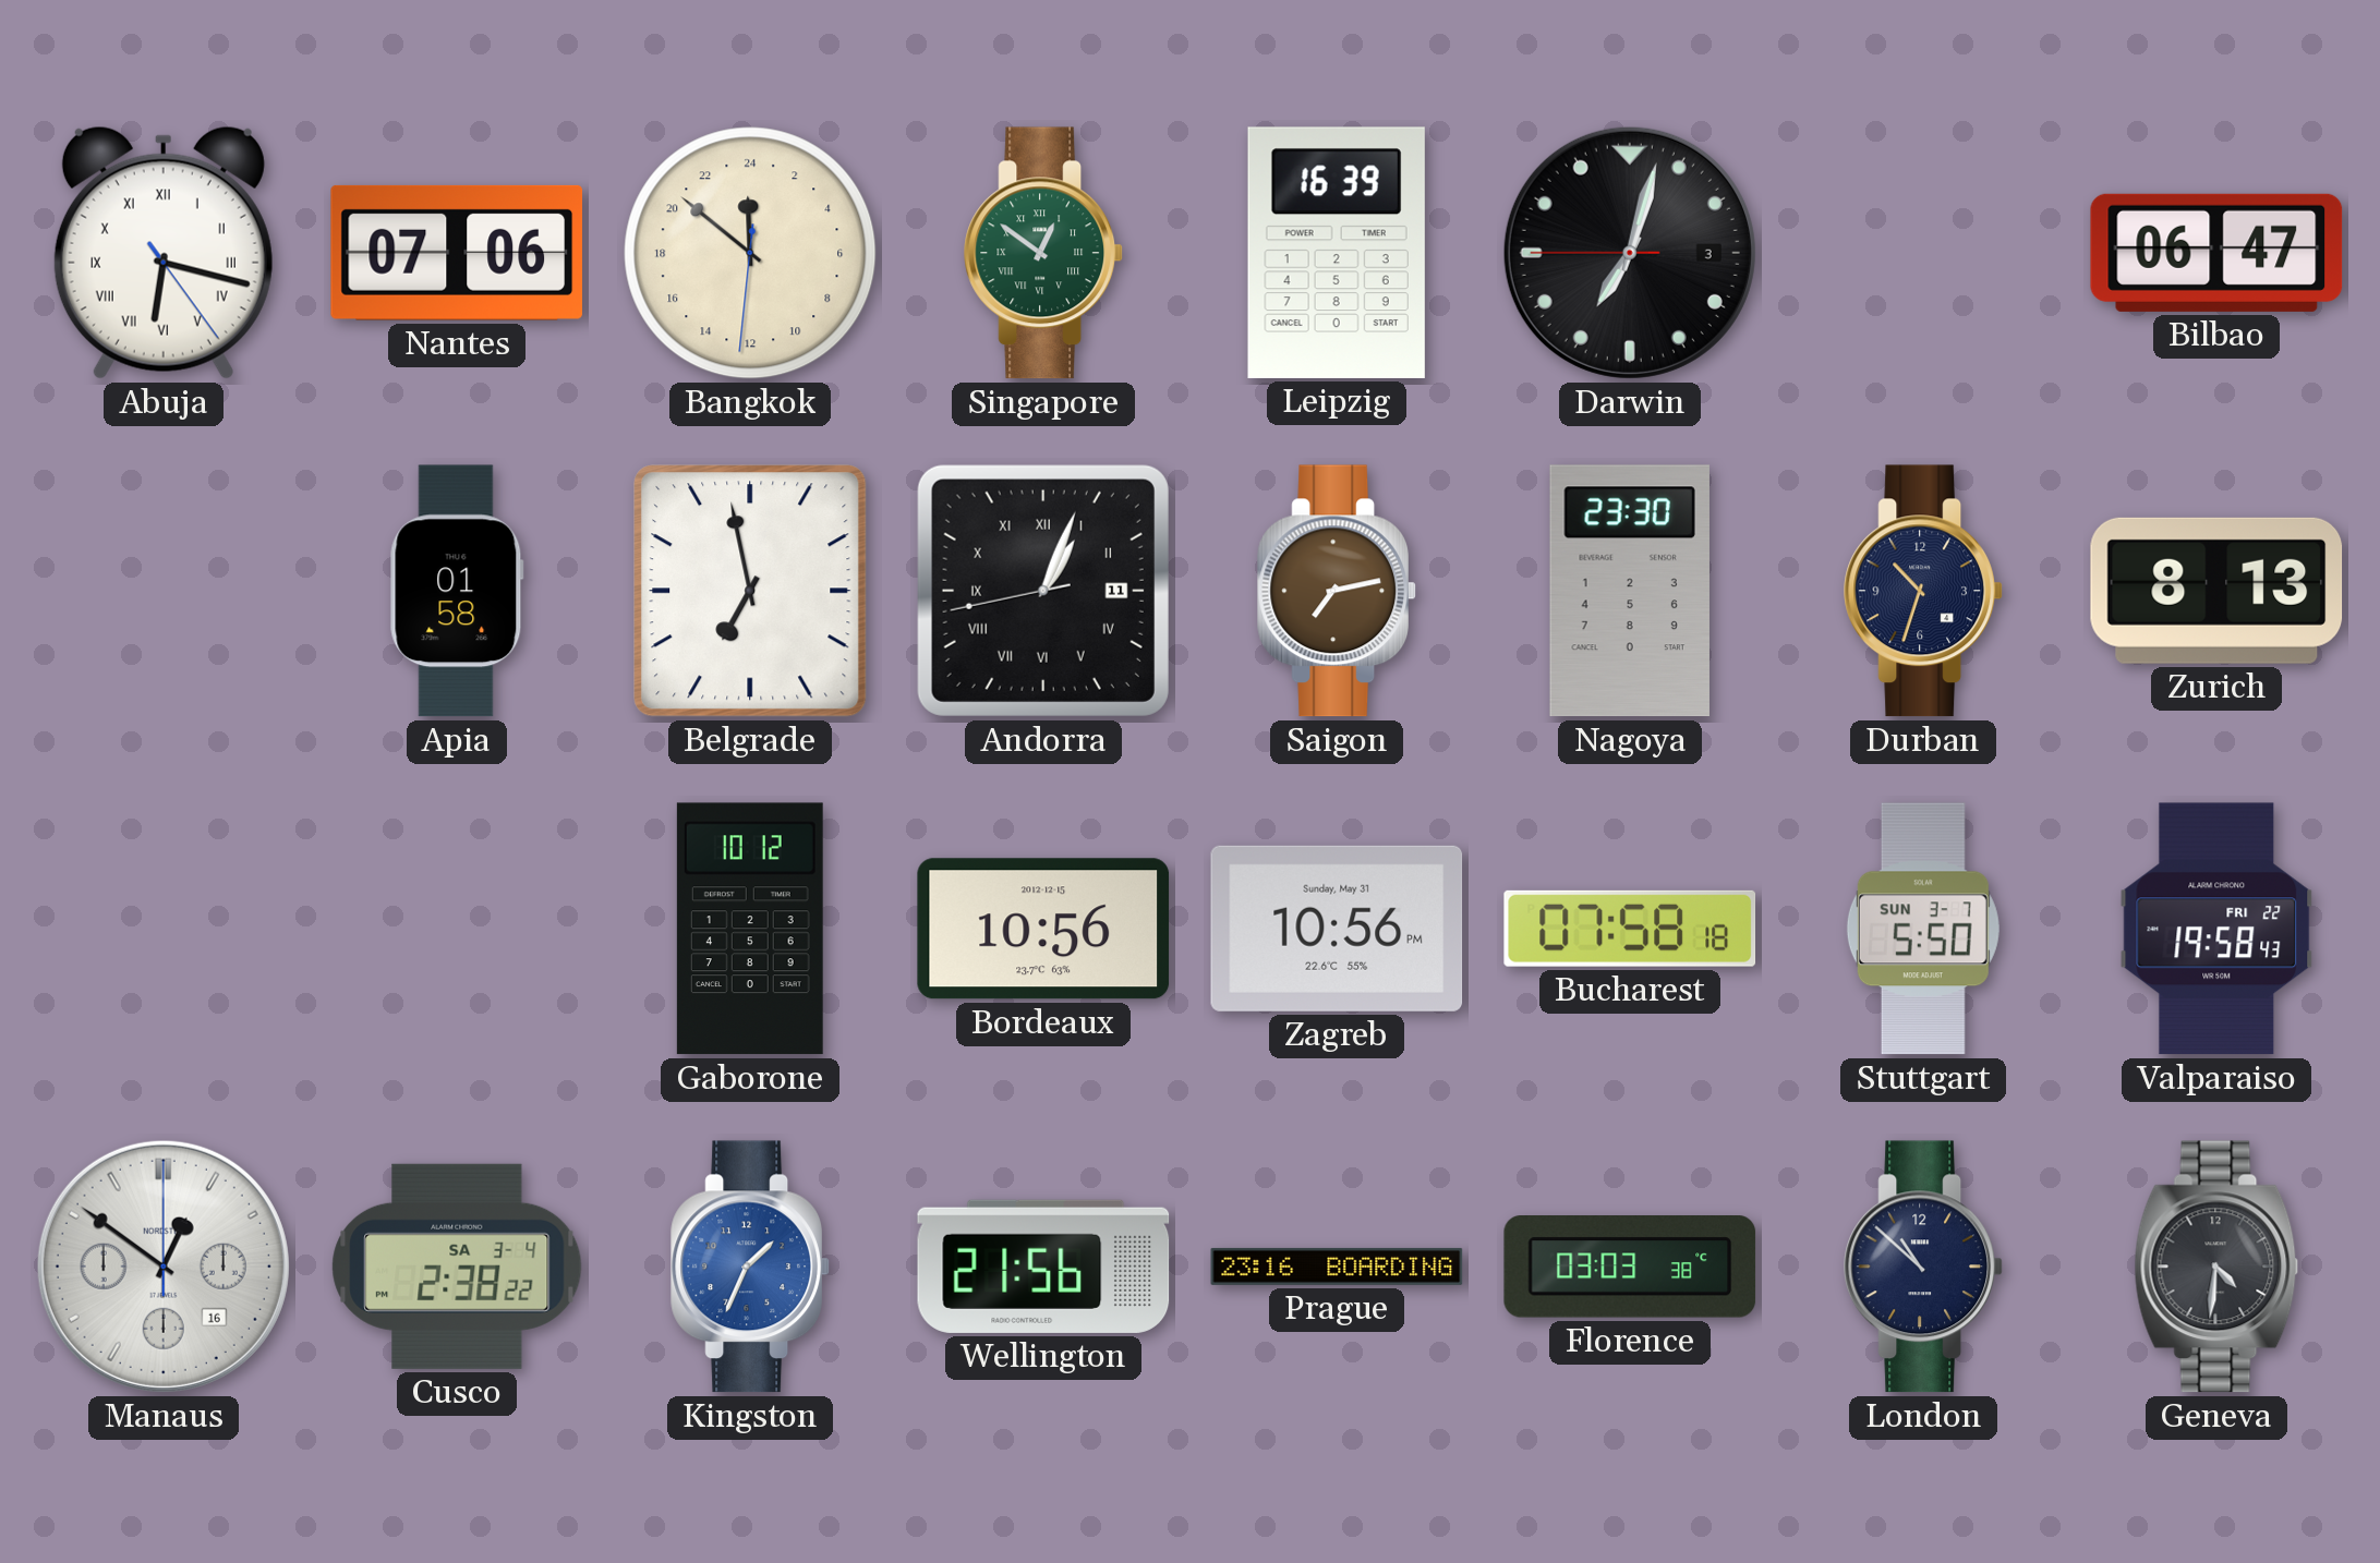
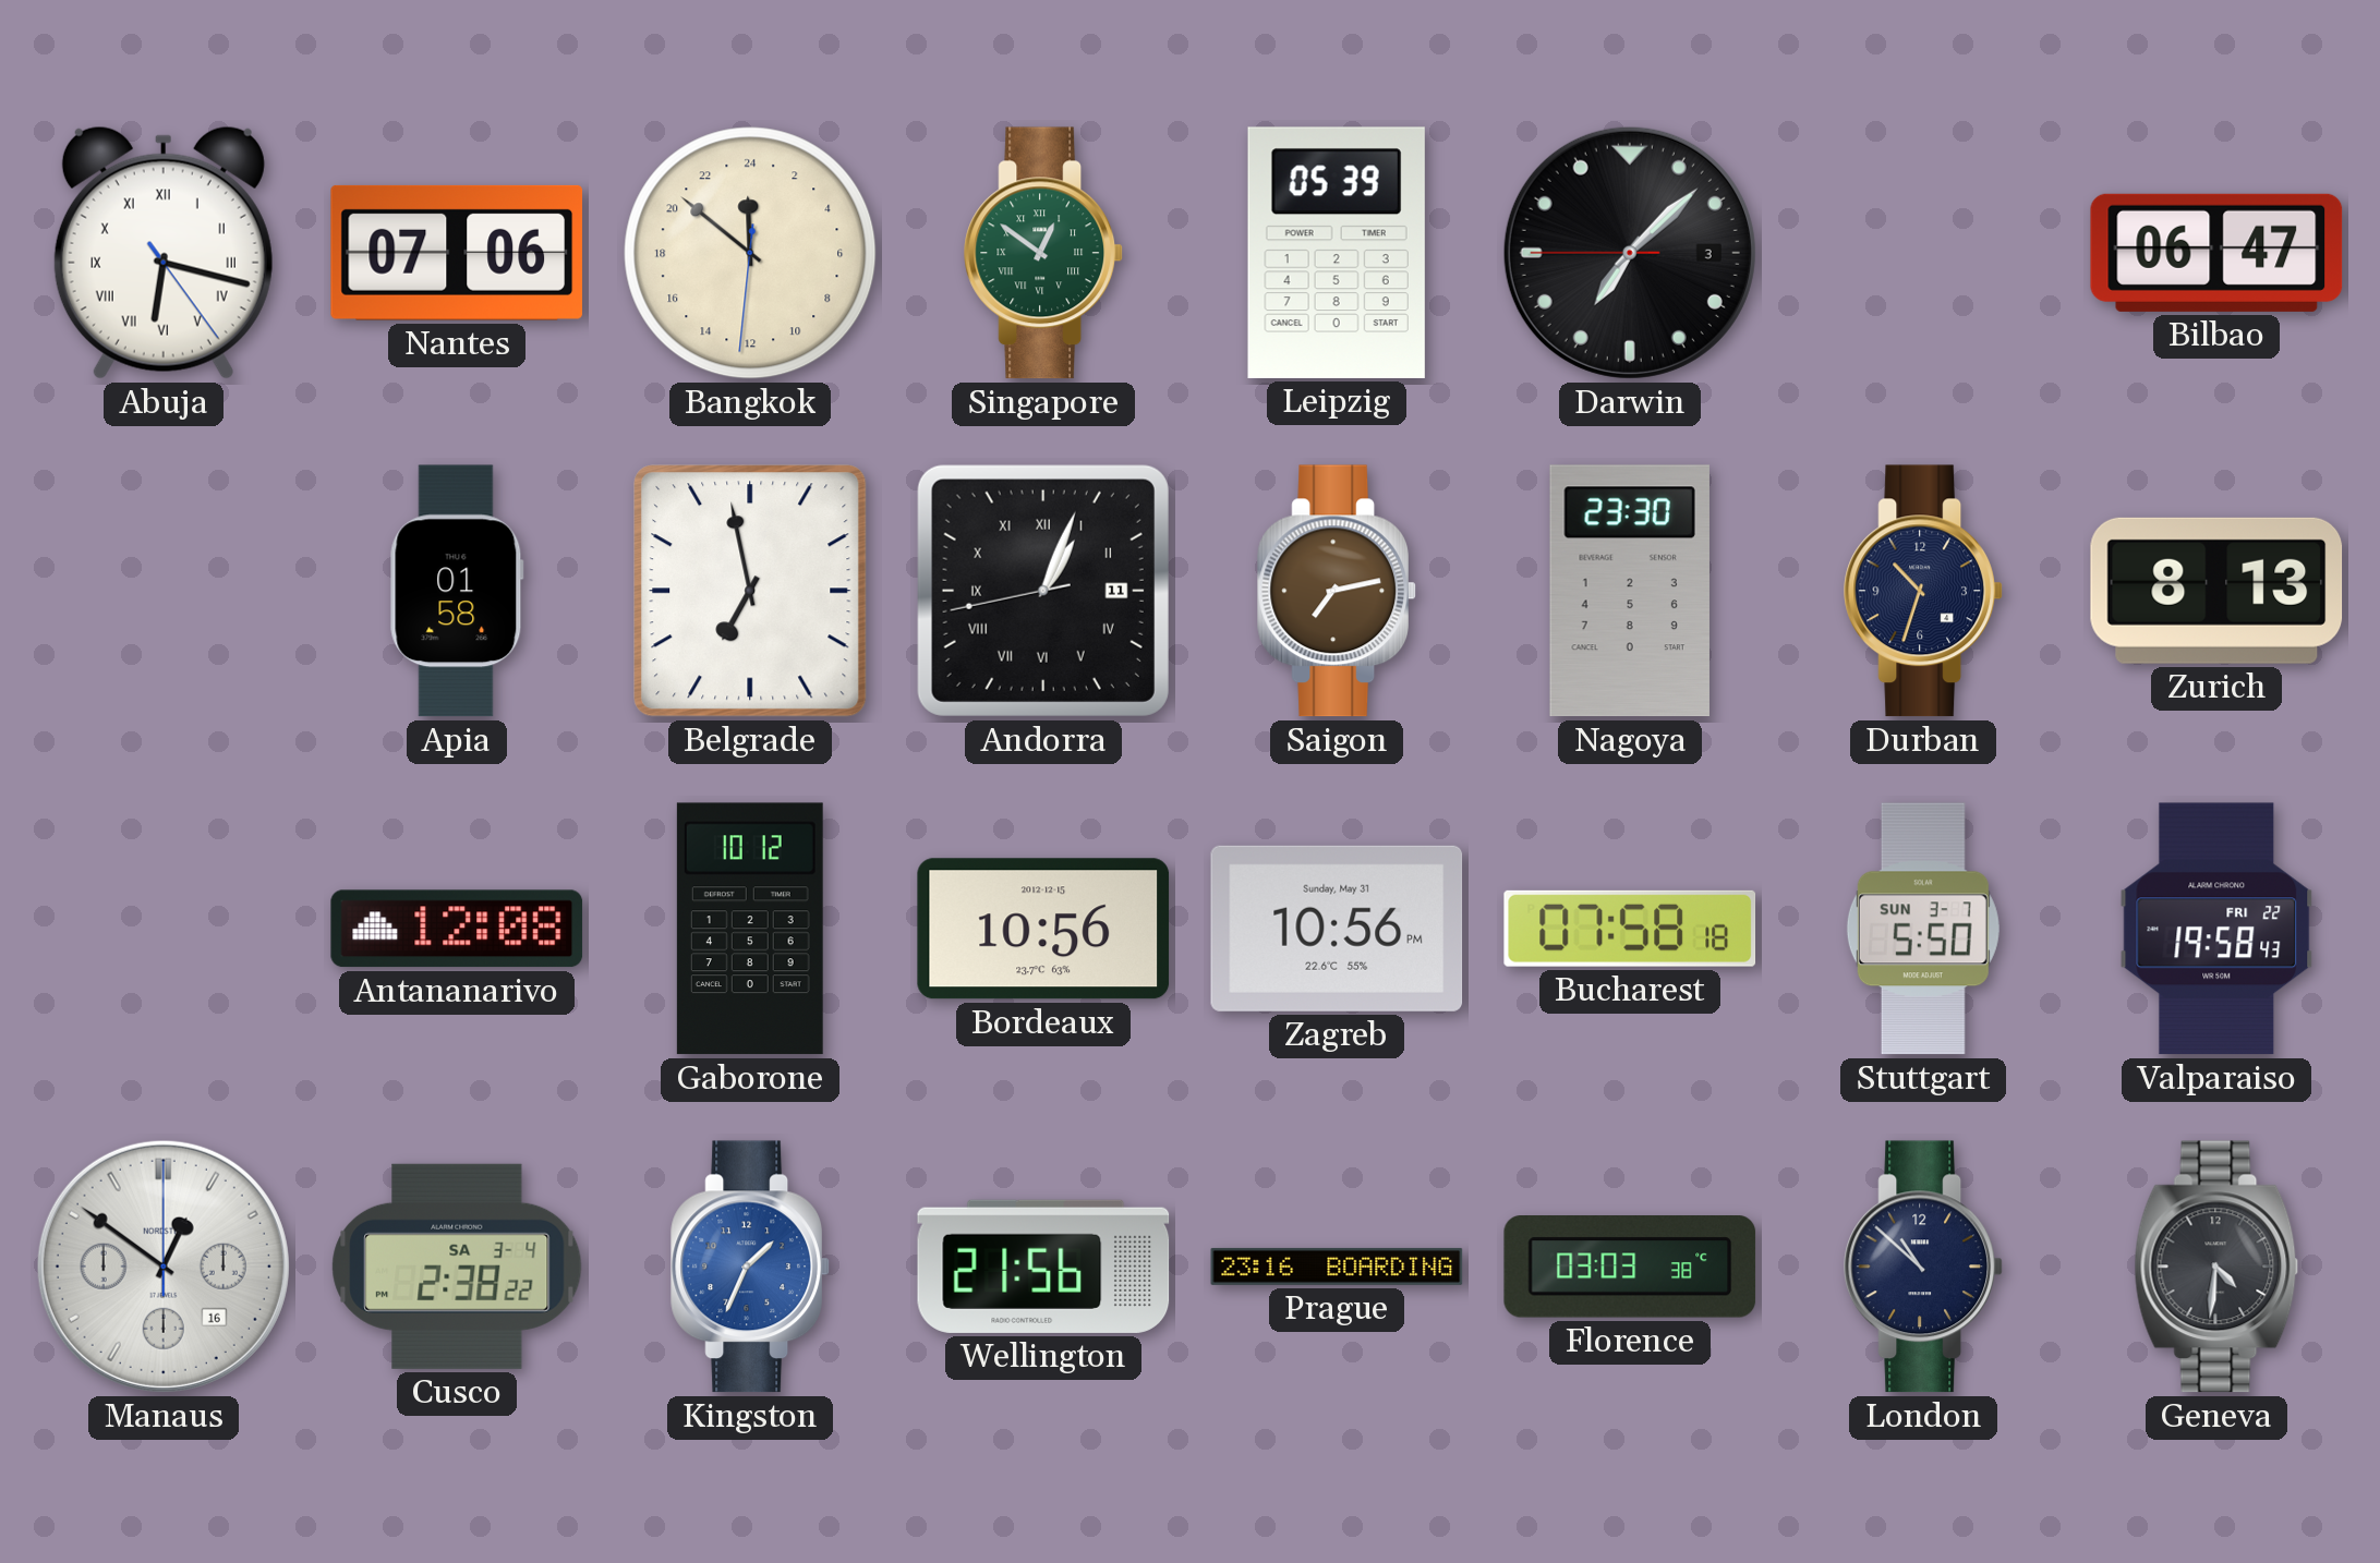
Leipzig: 16:39 -> 05:39
Darwin: 7:02 -> 7:07
Antananarivo: none -> 12:08
